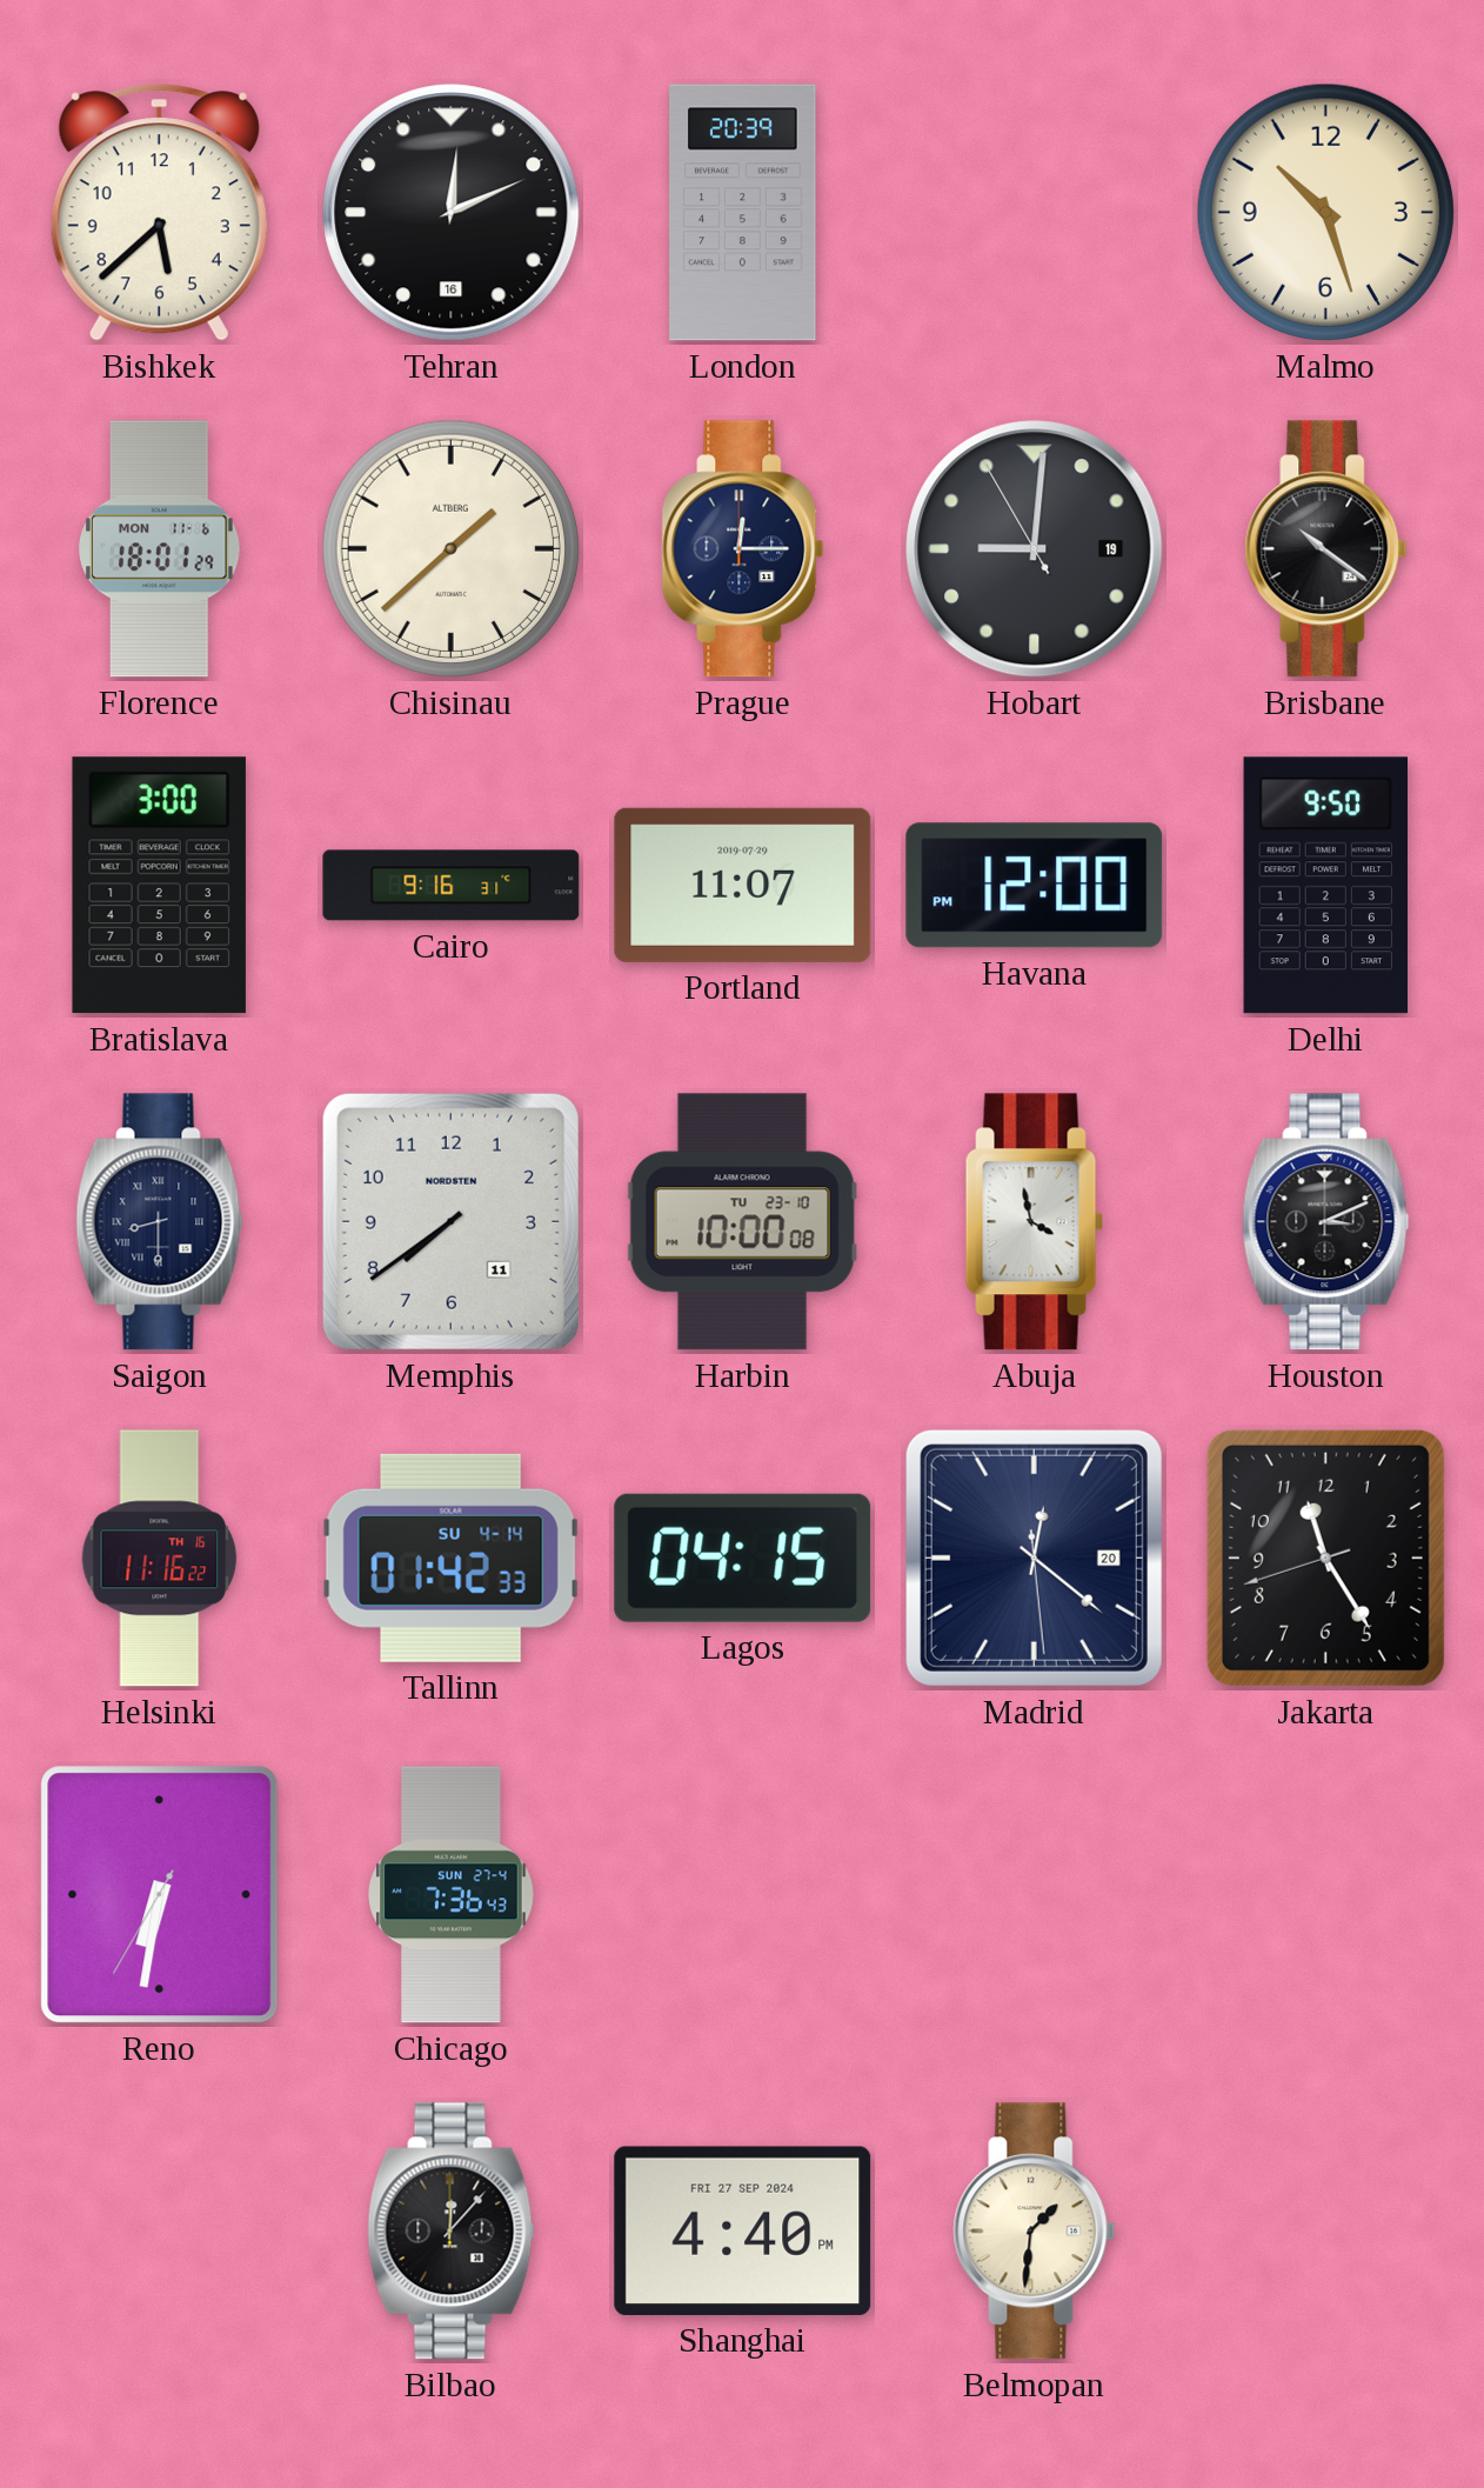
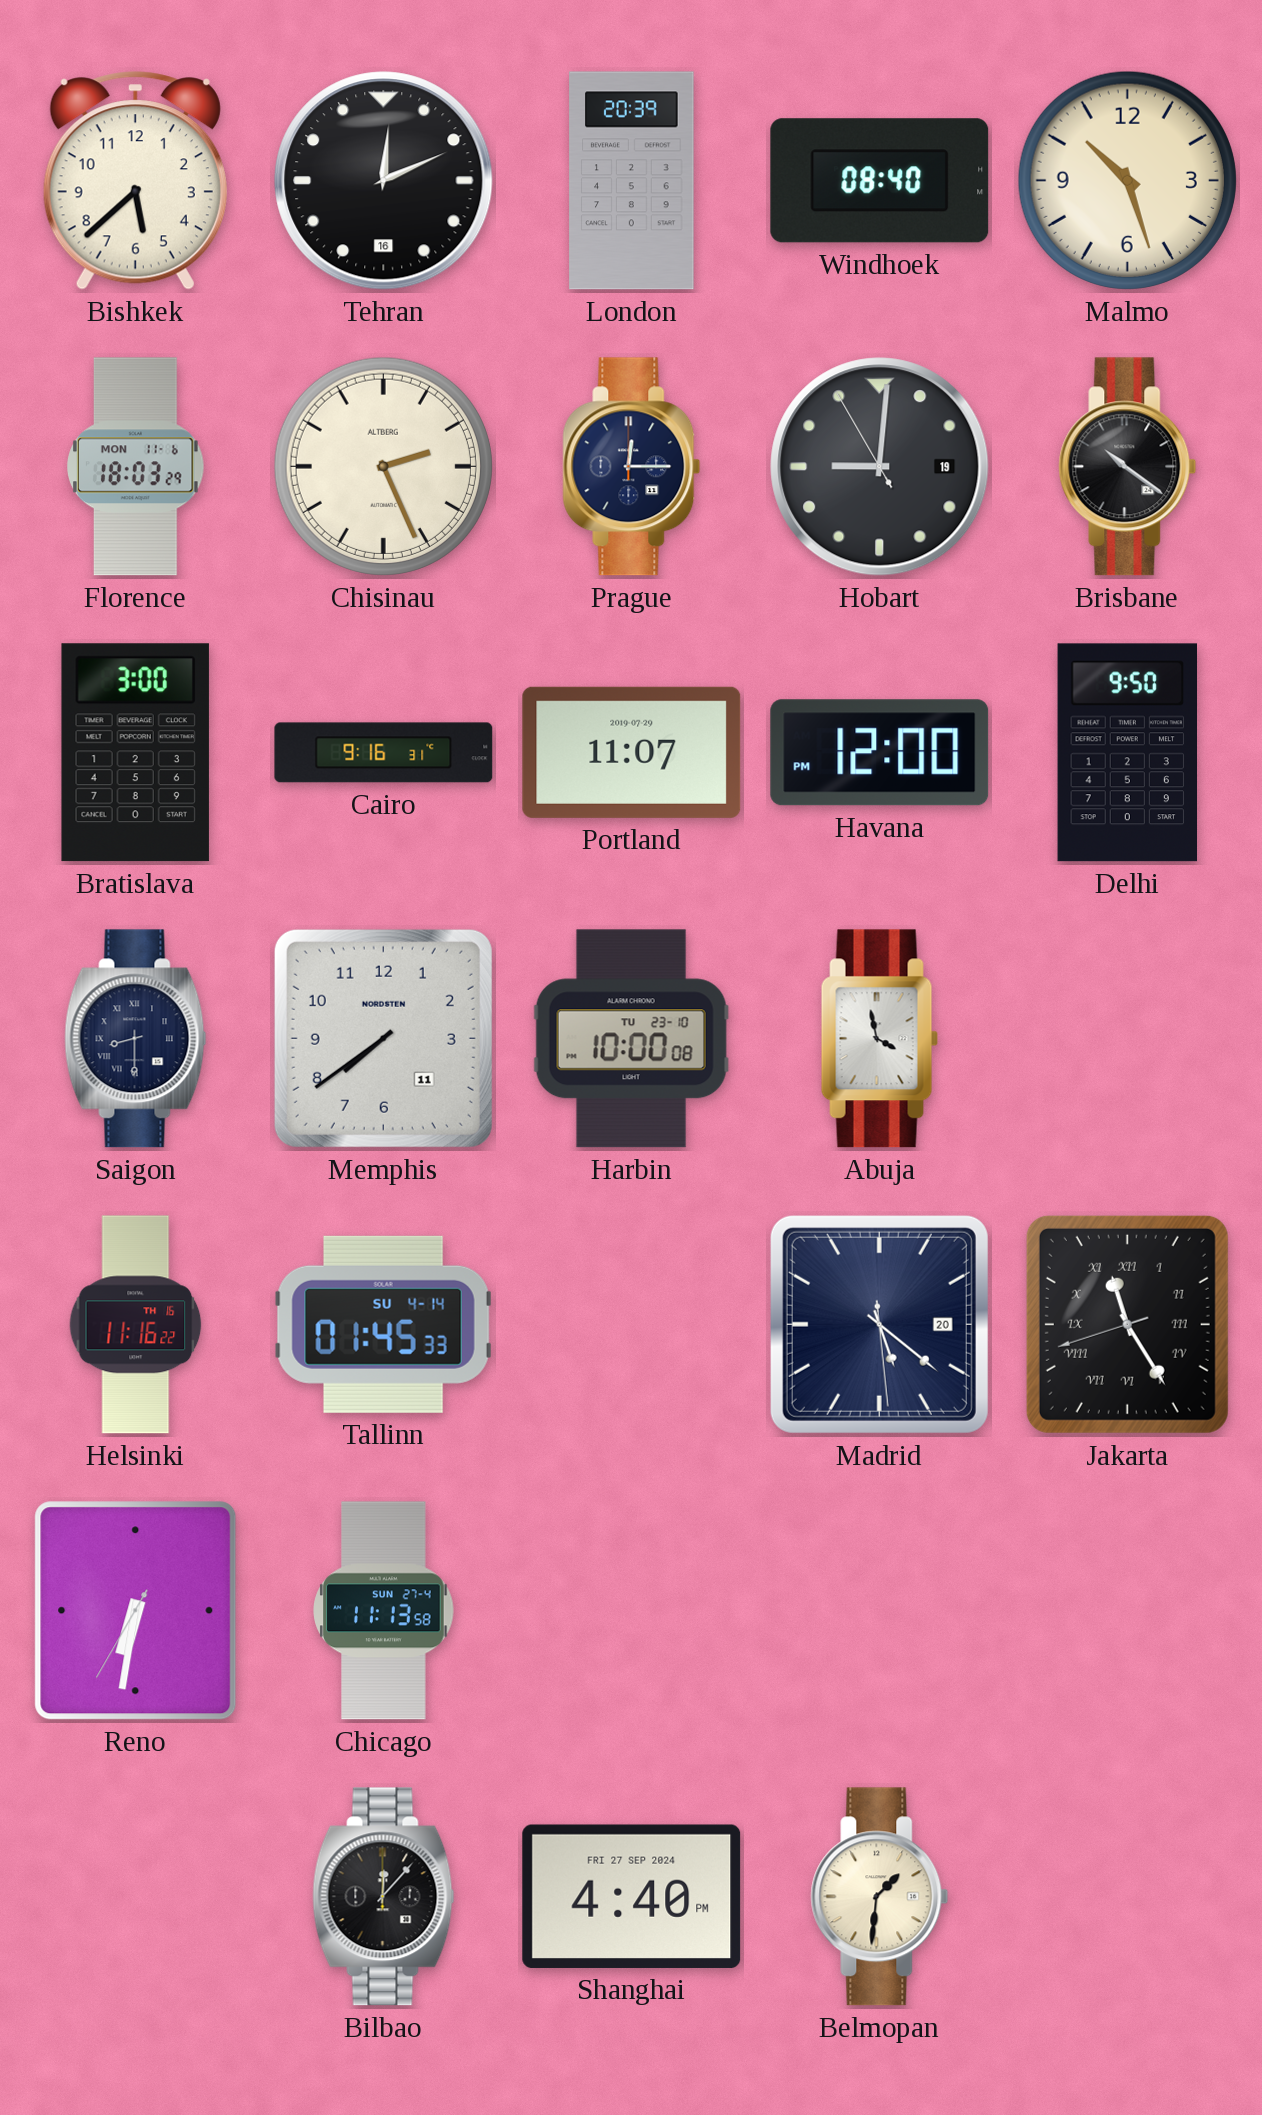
Windhoek: none -> 08:40
Florence: 18:01 -> 18:03
Chisinau: 1:38 -> 2:26
Houston: 3:11 -> none
Tallinn: 01:42 -> 01:45
Lagos: 04:15 -> none
Madrid: 12:21 -> 5:21
Jakarta numerals: Arabic -> Roman
Chicago: 7:36 -> 11:13
